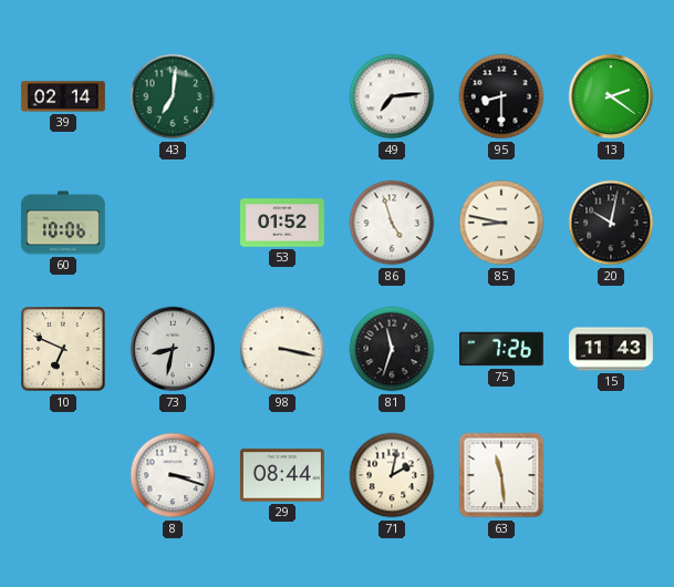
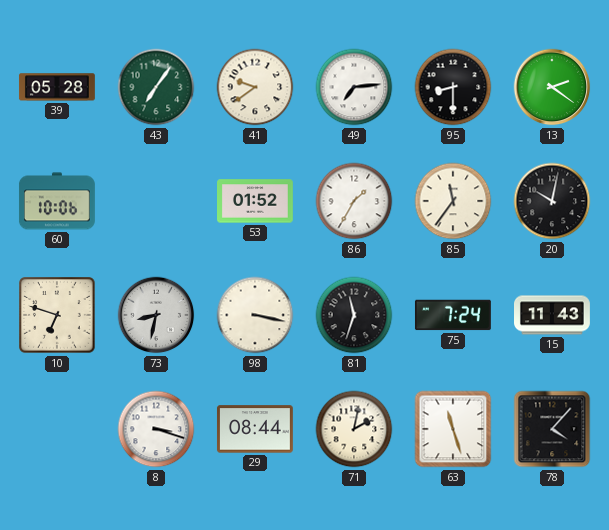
39: 02:14 -> 05:28
43: 7:01 -> 7:06
41: none -> 9:39
86: 4:57 -> 1:35
85: 8:47 -> 11:36
10: 6:49 -> 6:48
75: 7:26 -> 7:24
63: 11:29 -> 11:27
78: none -> 4:07
